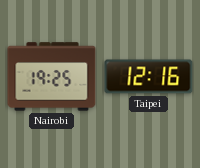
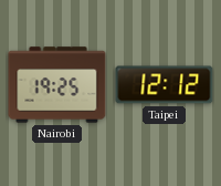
Taipei: 12:16 -> 12:12
